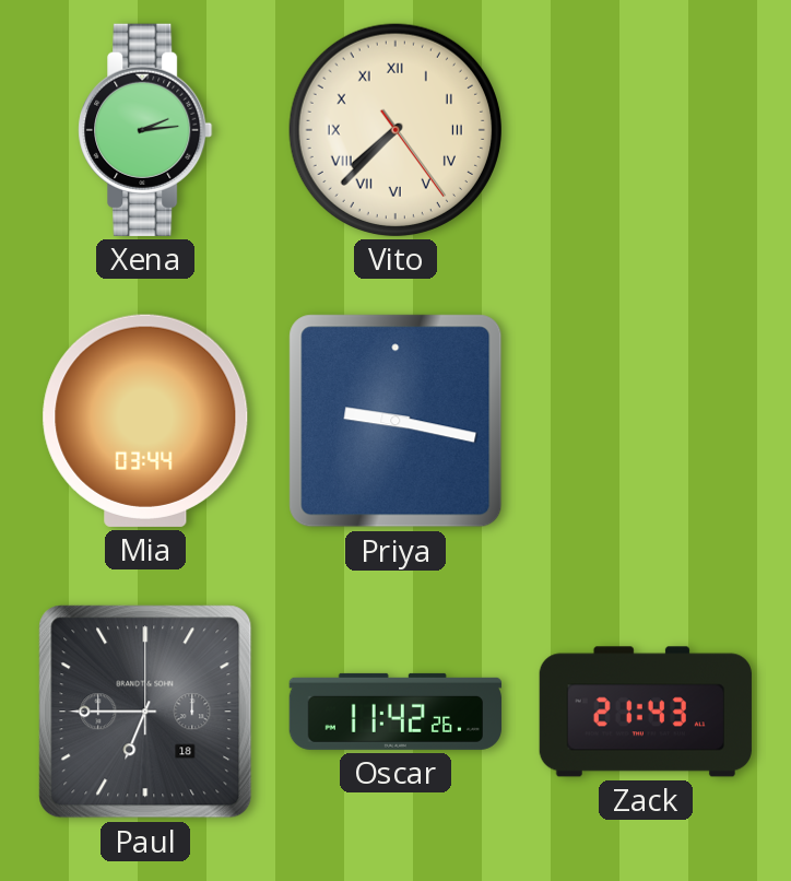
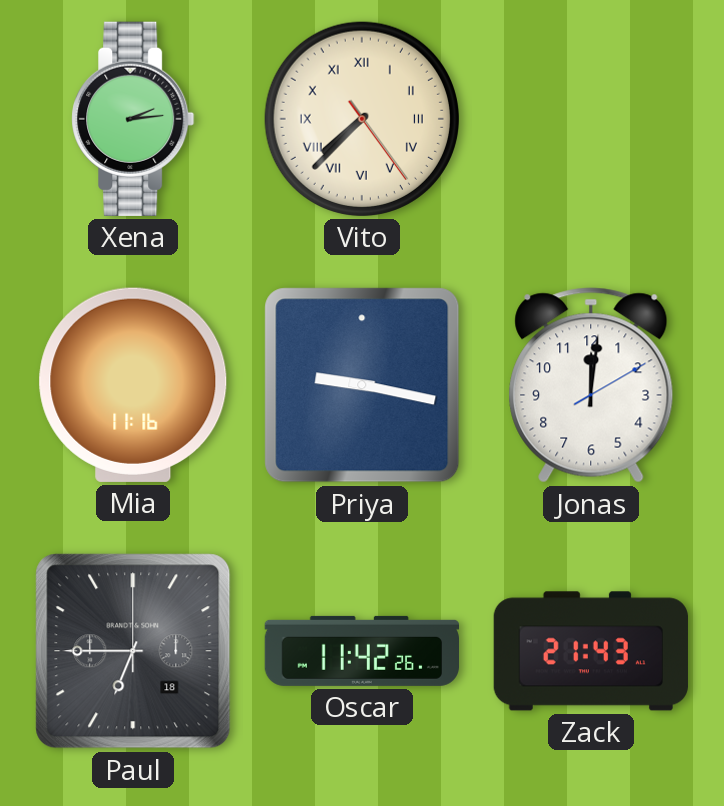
Mia: 03:44 -> 11:16
Jonas: none -> 12:01
